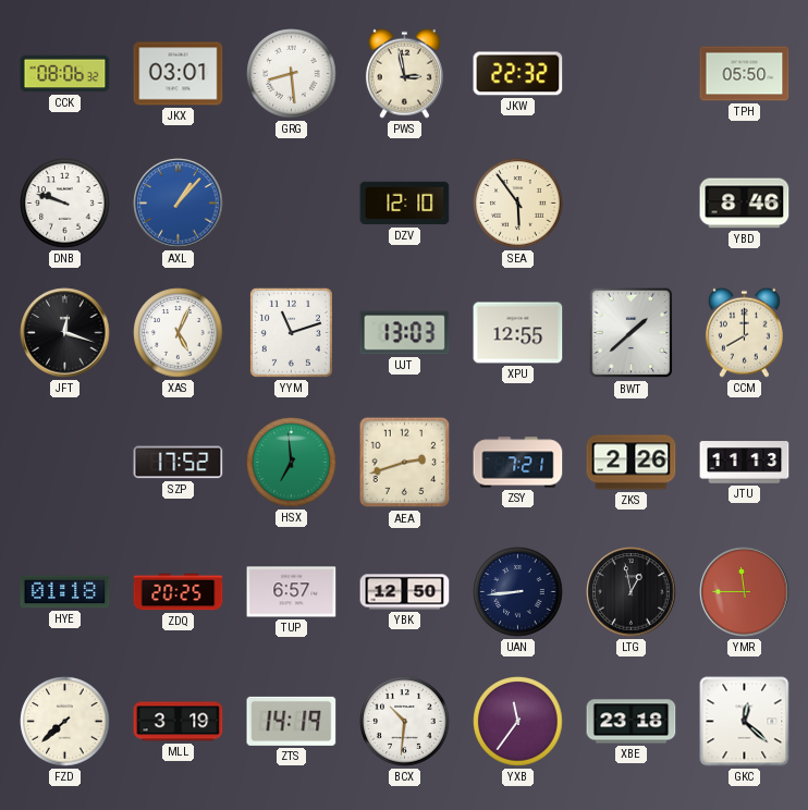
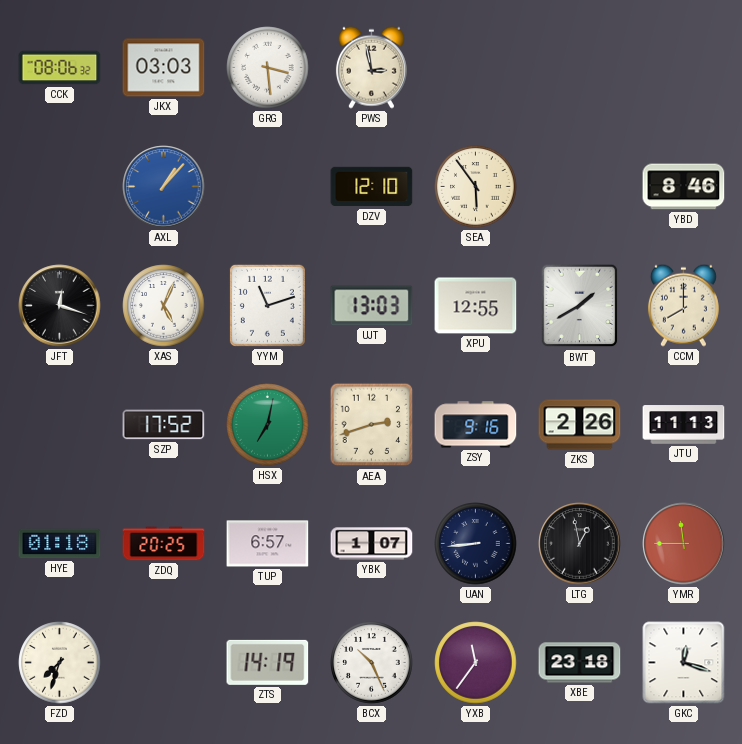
JKX: 03:01 -> 03:03
GRG: 8:29 -> 3:29
JKW: 22:32 -> none
TPH: 05:50 -> none
DNB: 9:48 -> none
BWT: 1:38 -> 1:40
HSX: 6:59 -> 7:02
ZSY: 7:21 -> 9:16
YBK: 12:50 -> 1:07
FZD: 7:38 -> 7:33
MLL: 3:19 -> none
BCX: 10:31 -> 10:26
GKC: 12:22 -> 12:18
